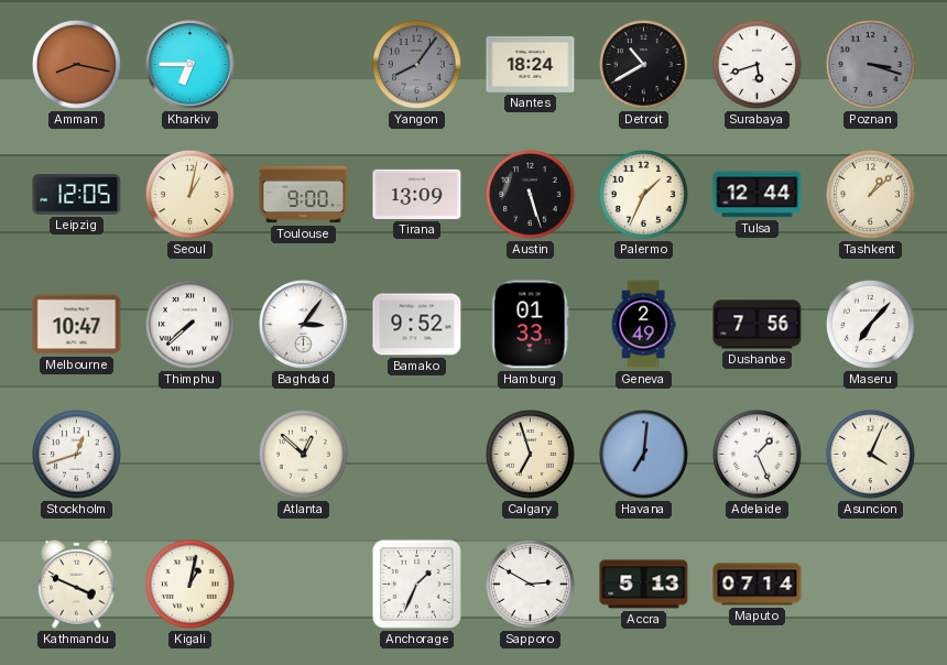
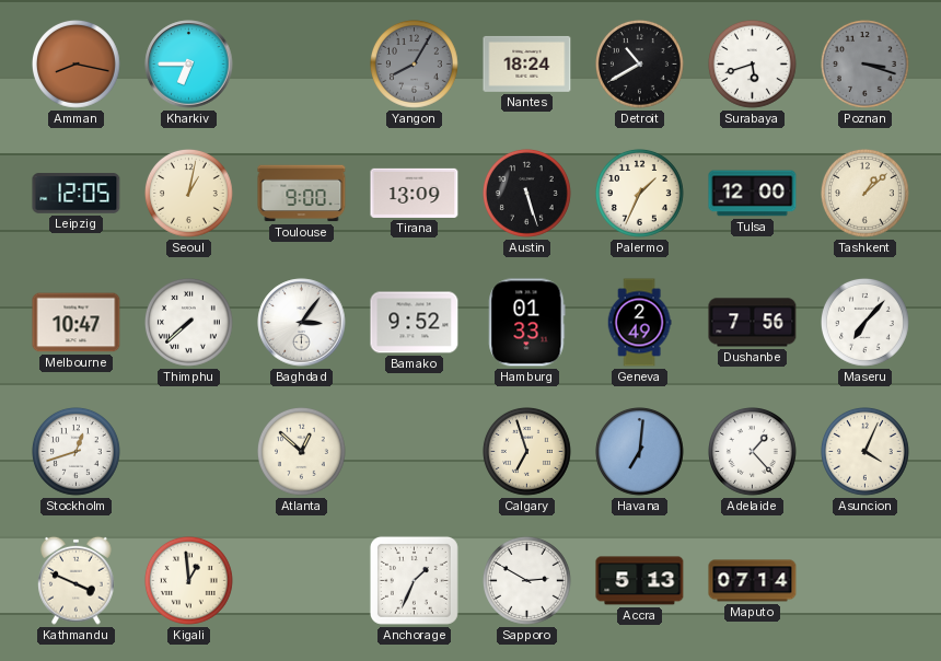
Yangon: 8:06 -> 8:05
Tulsa: 12:44 -> 12:00
Adelaide: 1:26 -> 1:23
Kigali: 1:02 -> 12:59
